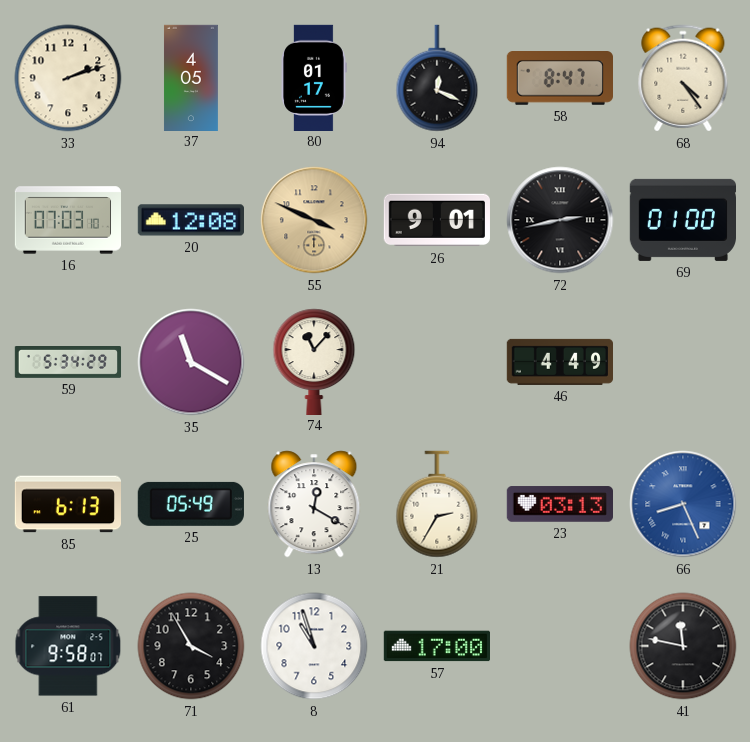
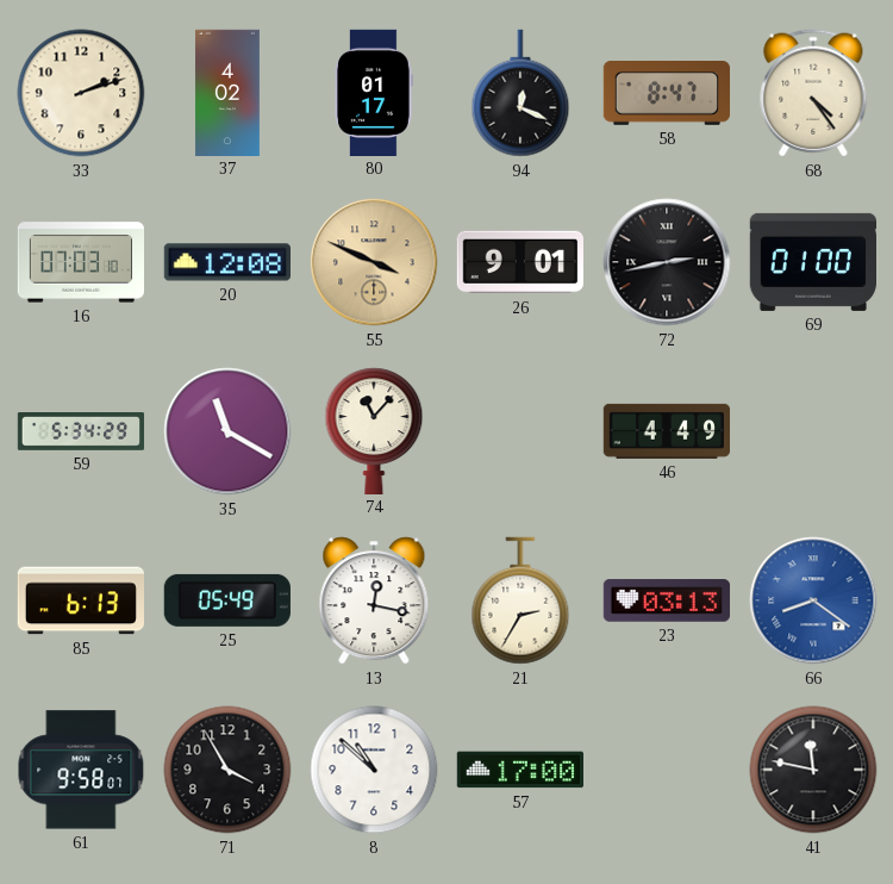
37: 4:05 -> 4:02
13: 12:20 -> 12:17
66: 8:26 -> 8:21
8: 10:57 -> 10:52
